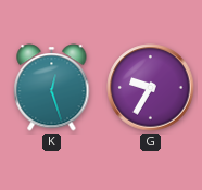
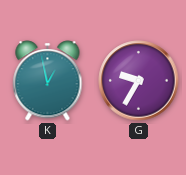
K: 12:27 -> 12:58
